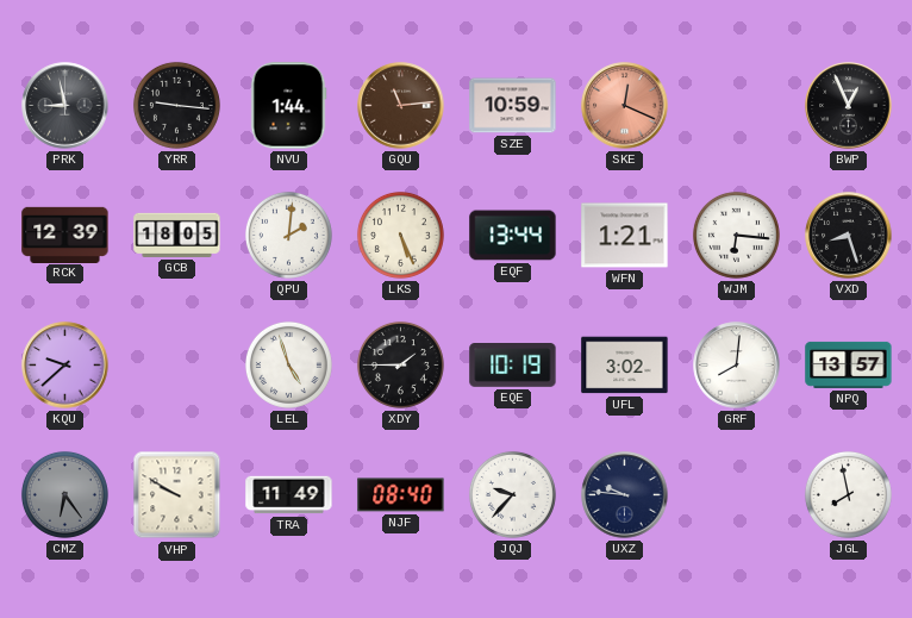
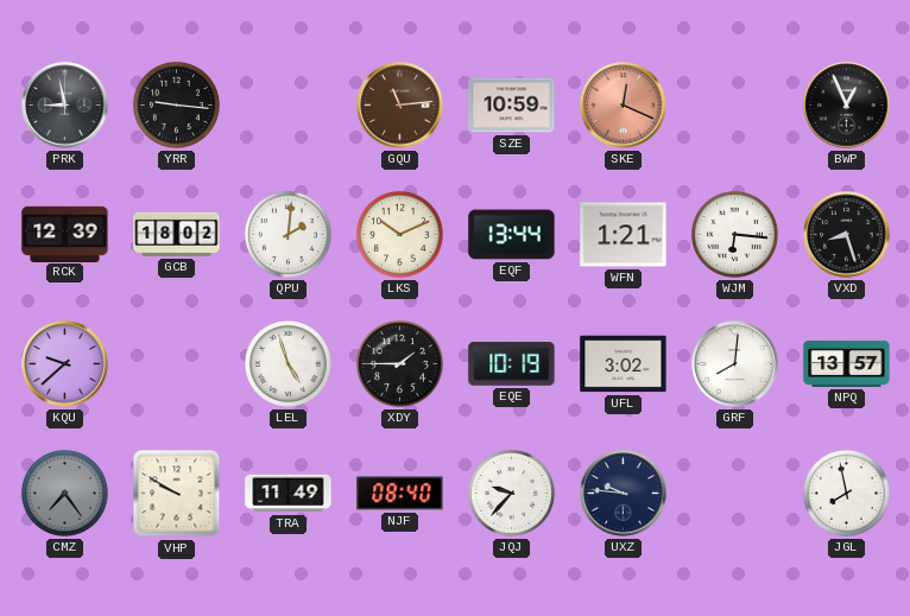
NVU: 1:44 -> none
GCB: 18:05 -> 18:02
LKS: 5:26 -> 10:11
CMZ: 6:24 -> 7:24
